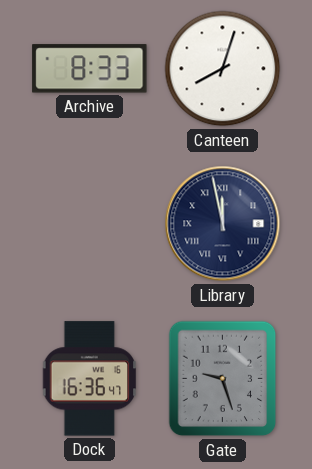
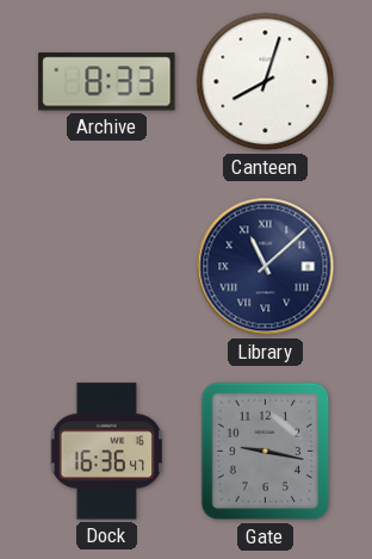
Library: 11:58 -> 11:08
Gate: 9:27 -> 9:17
